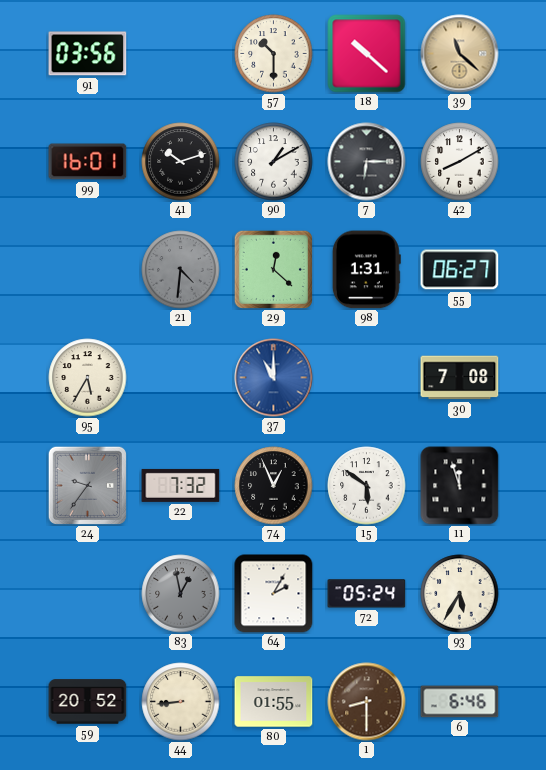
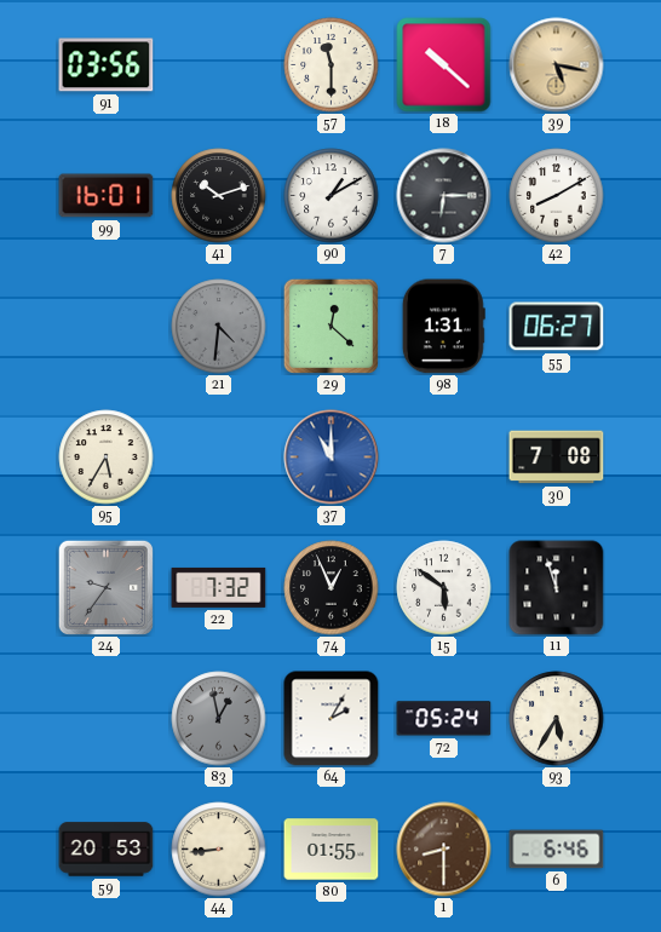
57: 10:30 -> 11:30
39: 11:22 -> 5:17
59: 20:52 -> 20:53
